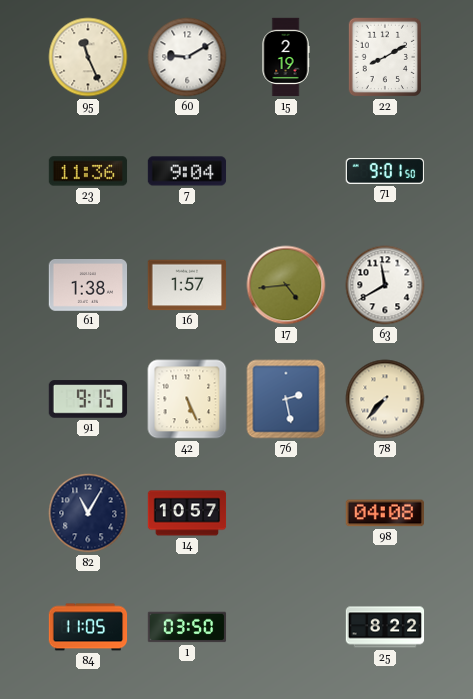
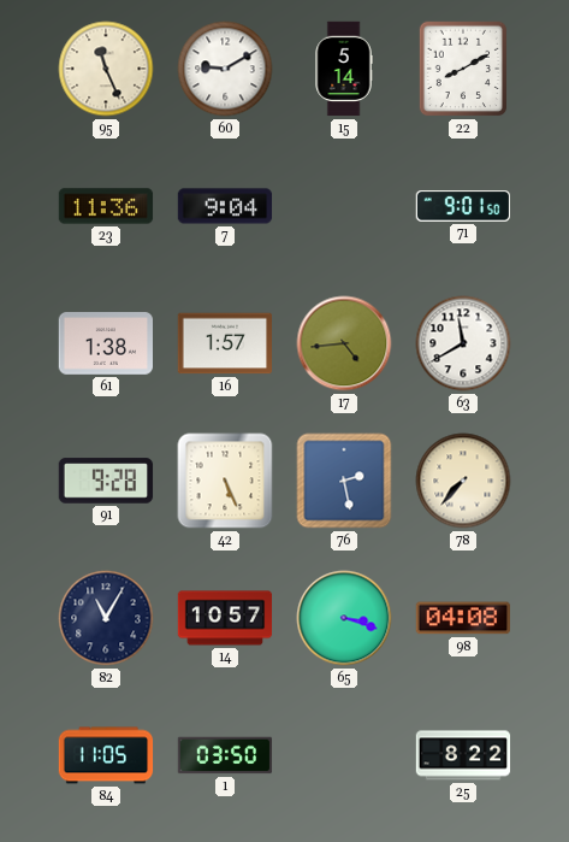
15: 2:19 -> 5:14
91: 9:15 -> 9:28
65: none -> 3:18
